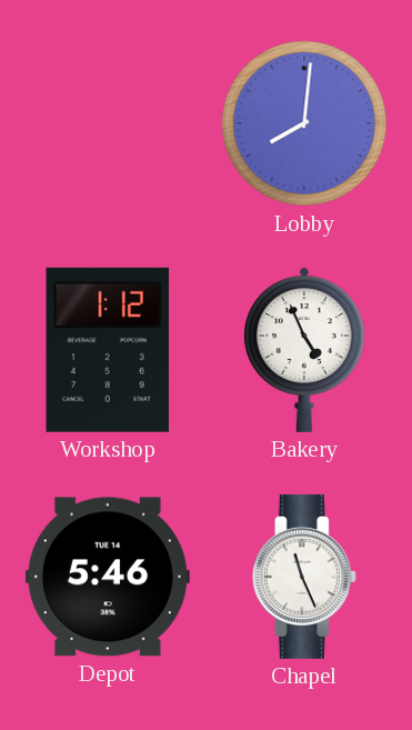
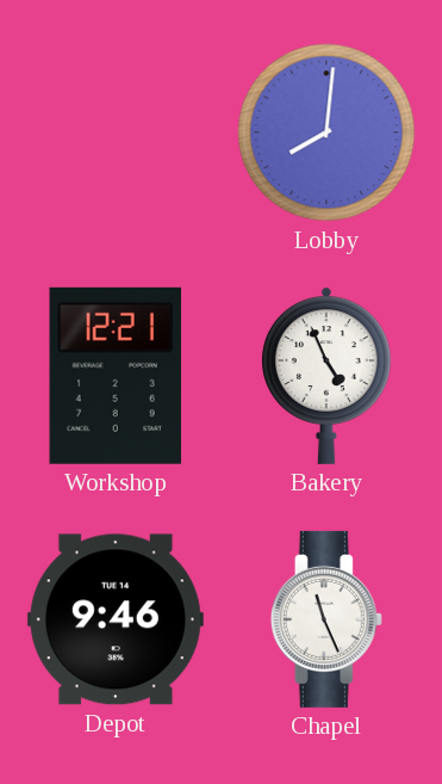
Workshop: 1:12 -> 12:21
Depot: 5:46 -> 9:46
